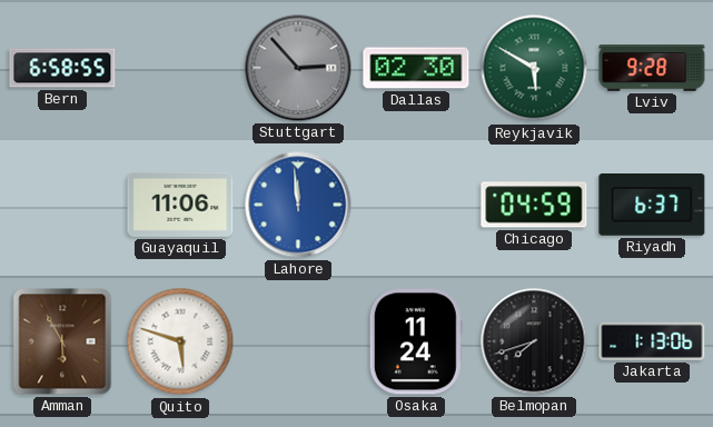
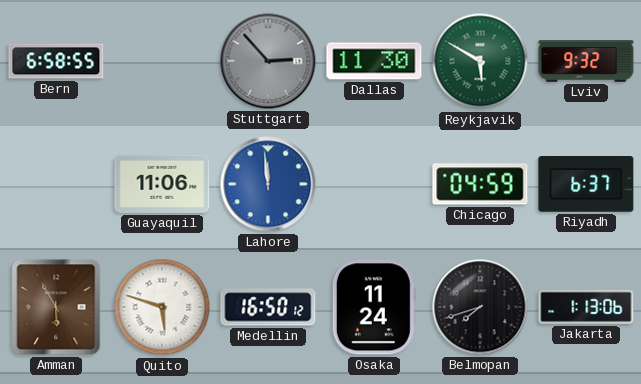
Dallas: 02:30 -> 11:30
Lviv: 9:28 -> 9:32
Medellin: none -> 16:50
